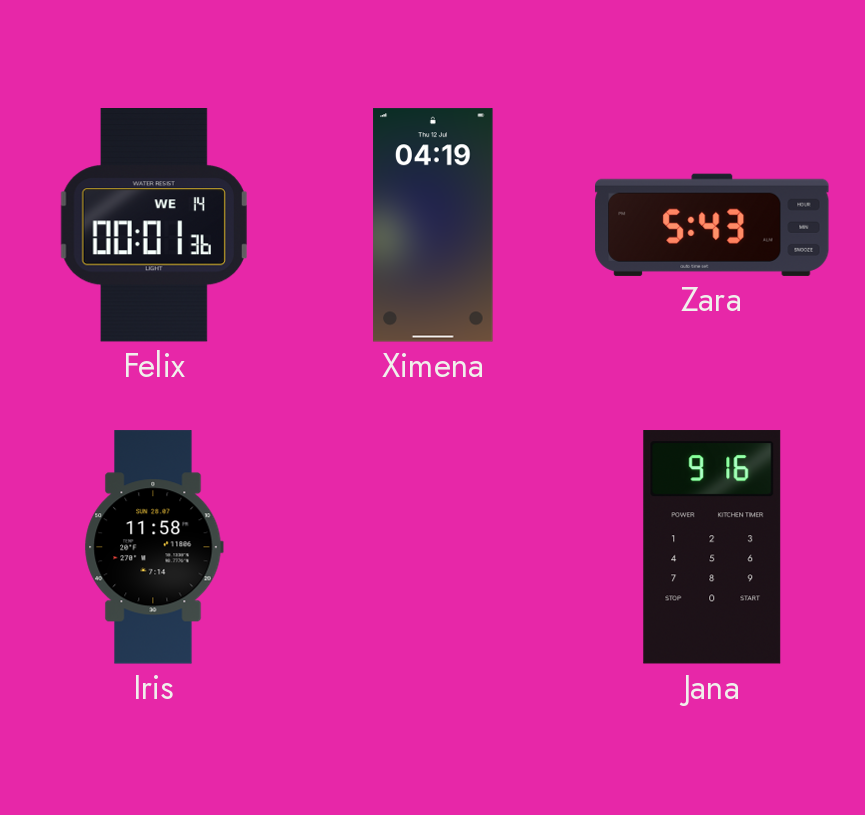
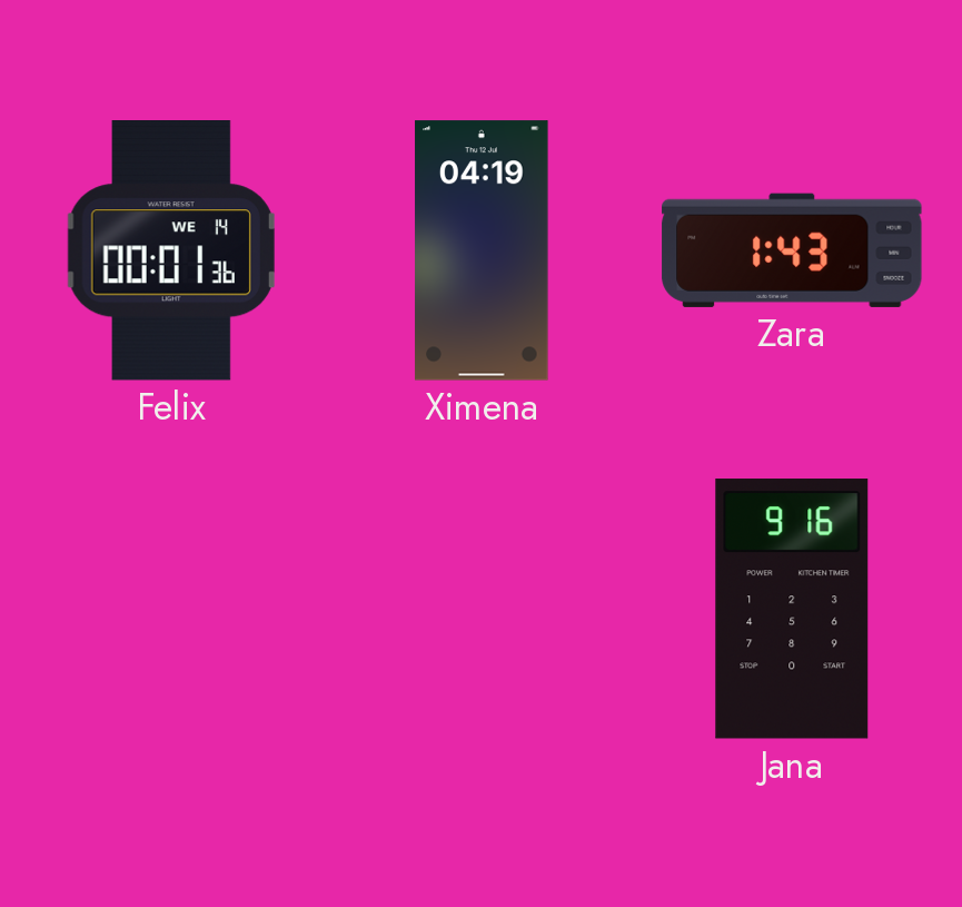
Zara: 5:43 -> 1:43
Iris: 11:58 -> none
